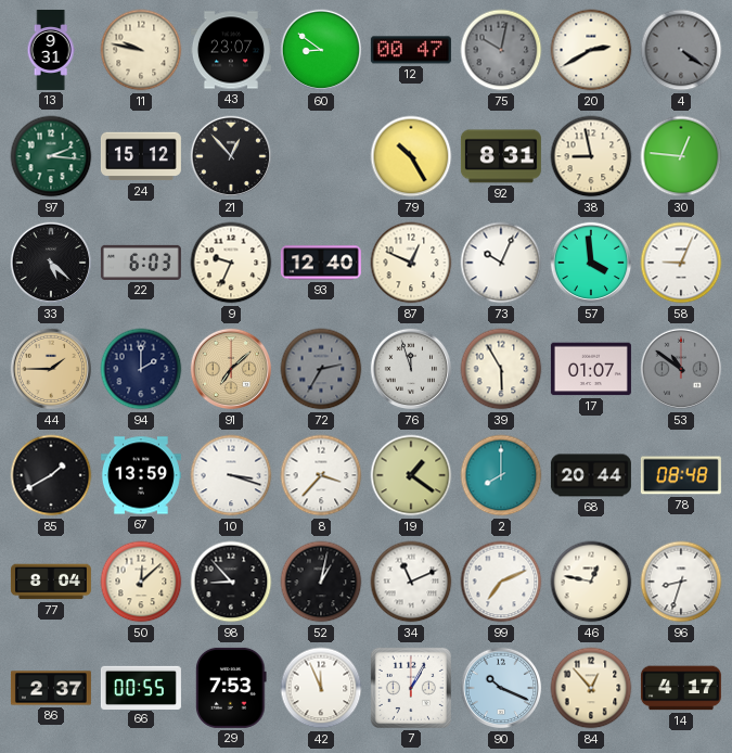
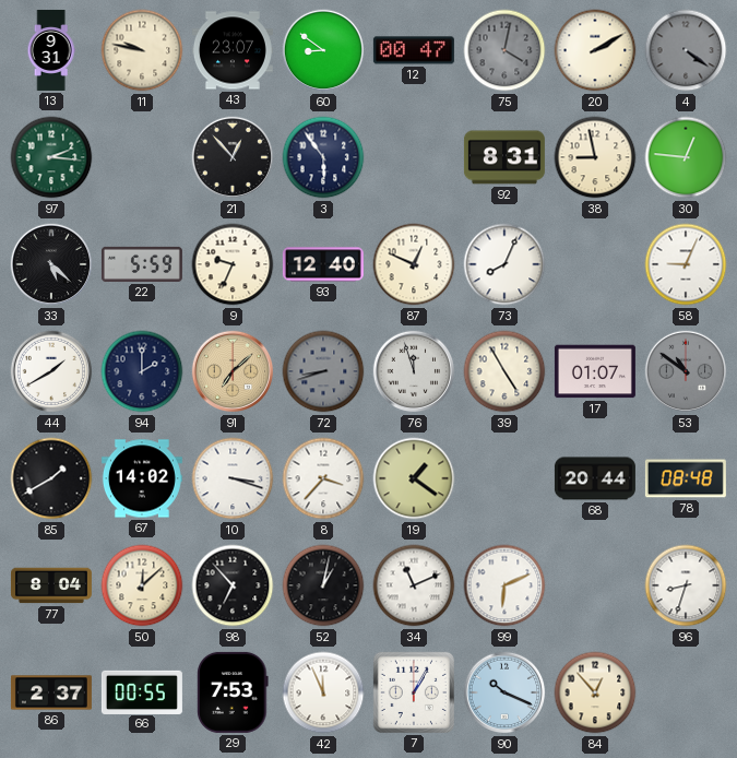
75: 10:02 -> 4:02
20: 2:40 -> 2:10
24: 15:12 -> none
3: none -> 5:54
79: 10:25 -> none
22: 6:03 -> 5:59
73: 10:04 -> 8:04
57: 3:59 -> none
44: 1:45 -> 1:40
44 dial: champagne -> white
72: 2:35 -> 8:42
39: 5:55 -> 4:55
67: 13:59 -> 14:02
2: 8:00 -> none
98: 8:53 -> 6:53
99: 7:11 -> 6:11
46: 12:47 -> none
14: 4:17 -> none
